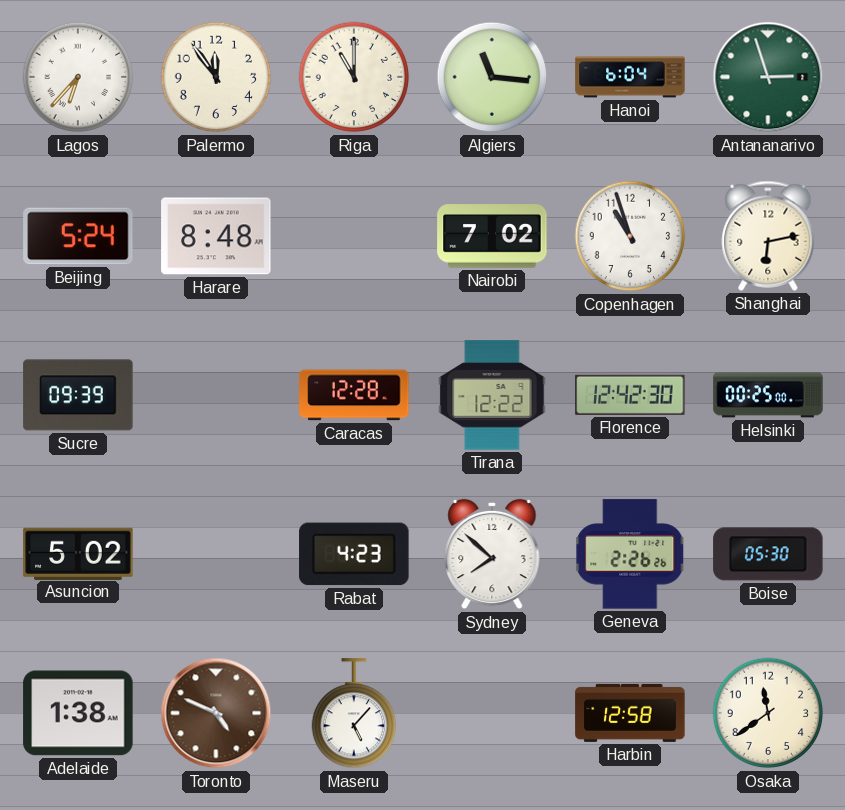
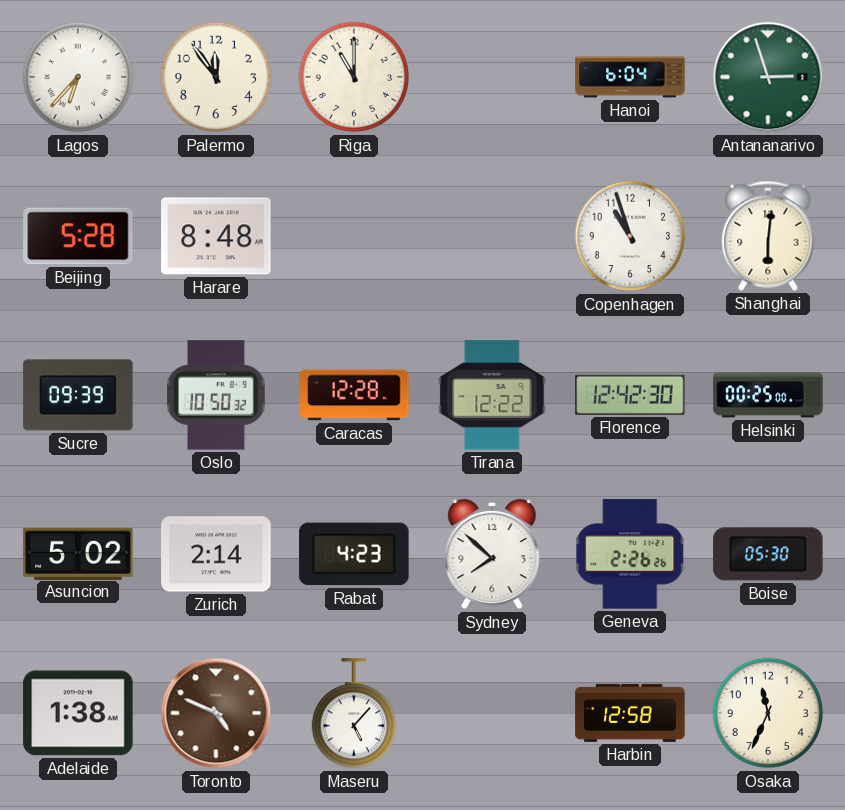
Algiers: 11:16 -> none
Beijing: 5:24 -> 5:28
Nairobi: 7:02 -> none
Shanghai: 6:13 -> 6:01
Oslo: none -> 10:50
Zurich: none -> 2:14
Osaka: 11:39 -> 11:34
